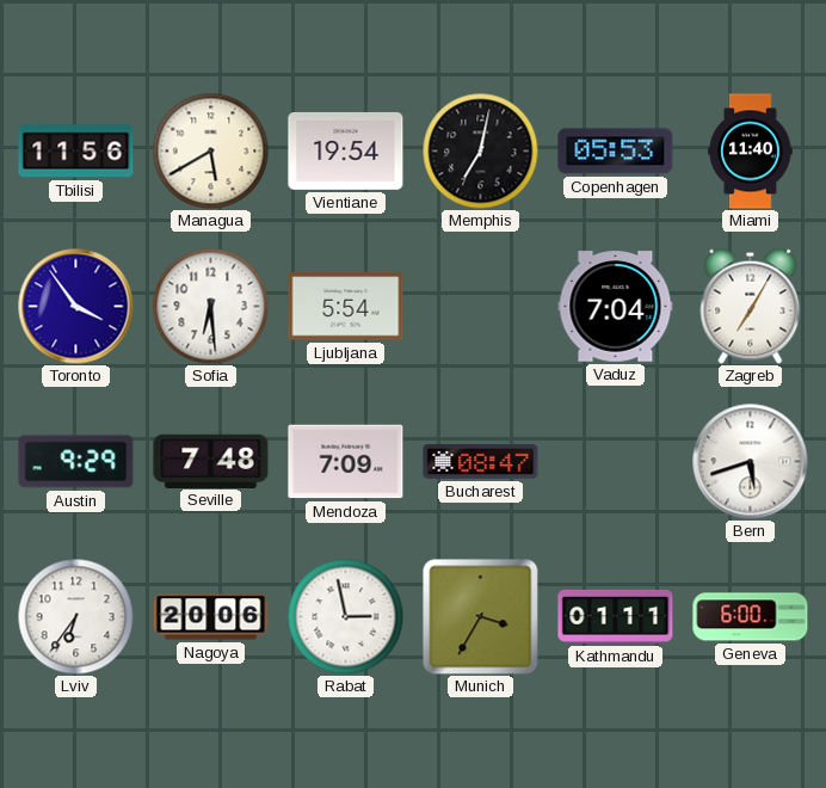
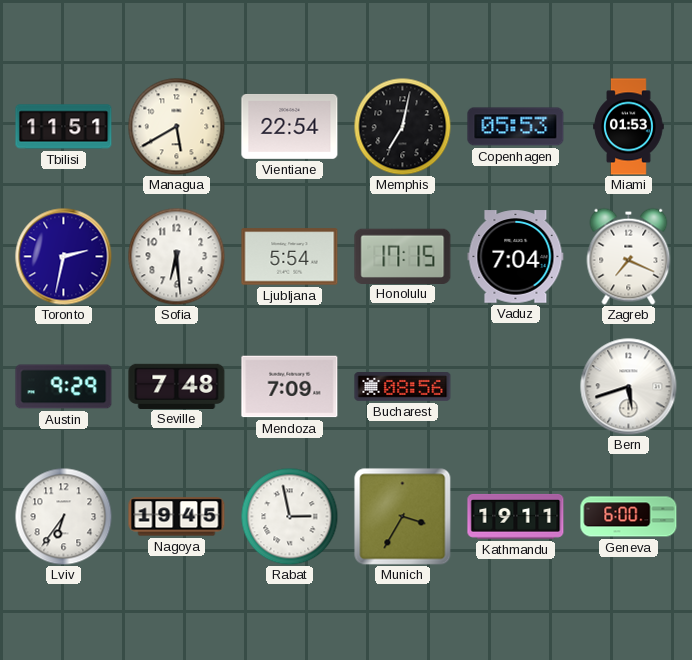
Tbilisi: 11:56 -> 11:51
Vientiane: 19:54 -> 22:54
Miami: 11:40 -> 01:53
Toronto: 3:54 -> 2:32
Honolulu: none -> 17:15
Zagreb: 7:05 -> 7:19
Bucharest: 08:47 -> 08:56
Nagoya: 20:06 -> 19:45
Kathmandu: 01:11 -> 19:11
